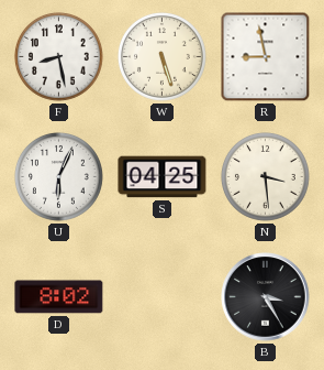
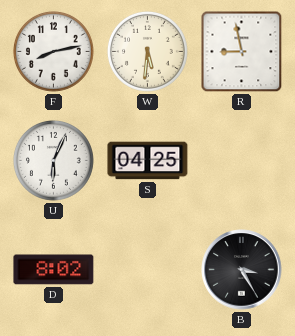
F: 8:28 -> 8:13
W: 5:27 -> 5:31
N: 3:29 -> none
